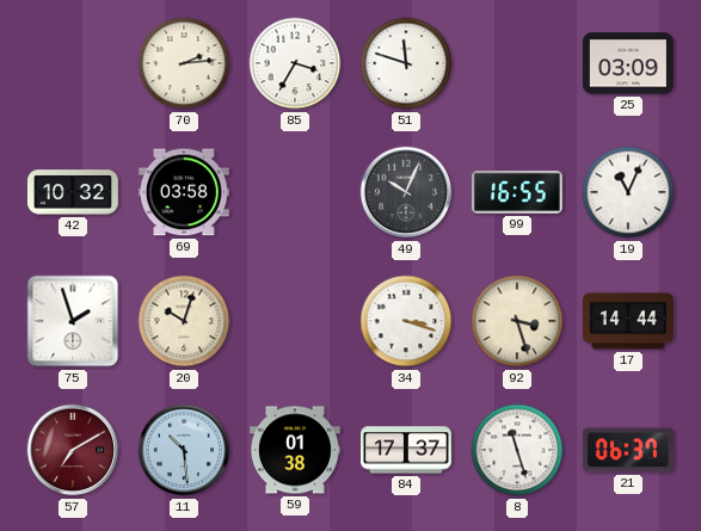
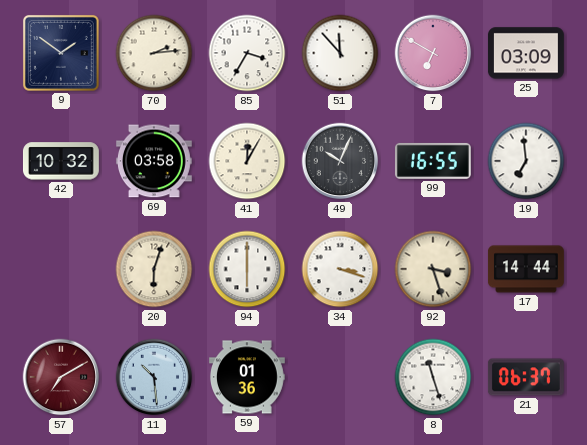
9: none -> 1:51
51: 11:48 -> 11:53
7: none -> 6:50
41: none -> 12:05
19: 11:04 -> 6:59
75: 1:57 -> none
20: 10:03 -> 6:03
94: none -> 6:00
59: 01:38 -> 01:36
84: 17:37 -> none
